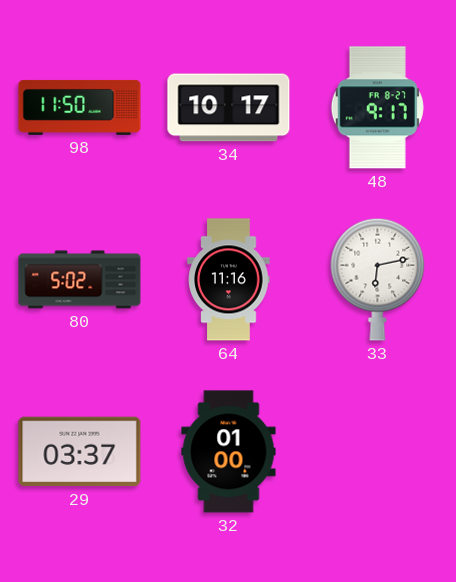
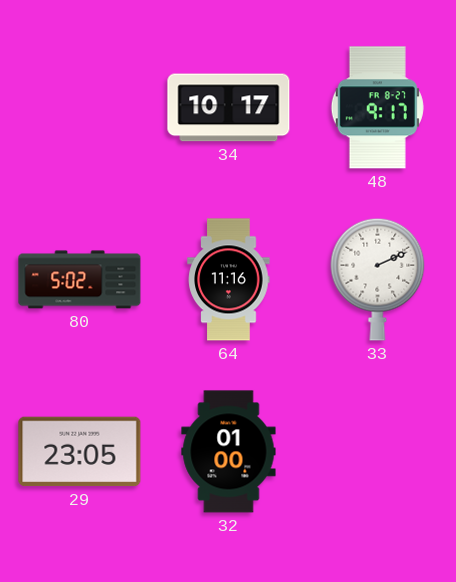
98: 11:50 -> none
33: 6:13 -> 2:11
29: 03:37 -> 23:05
